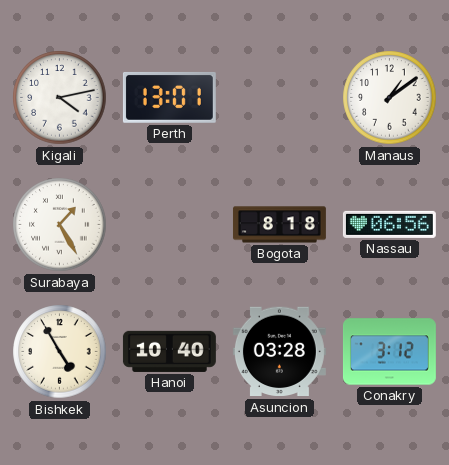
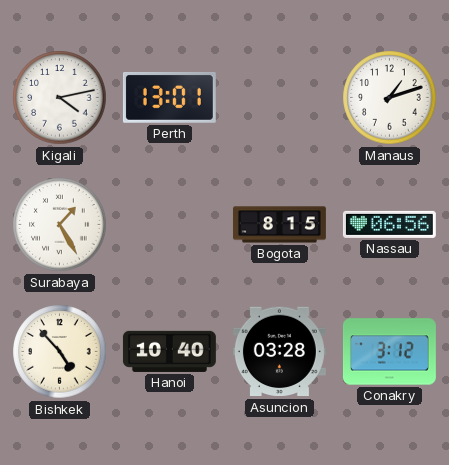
Manaus: 1:09 -> 1:12
Bogota: 8:18 -> 8:15
Bishkek: 4:55 -> 4:53
